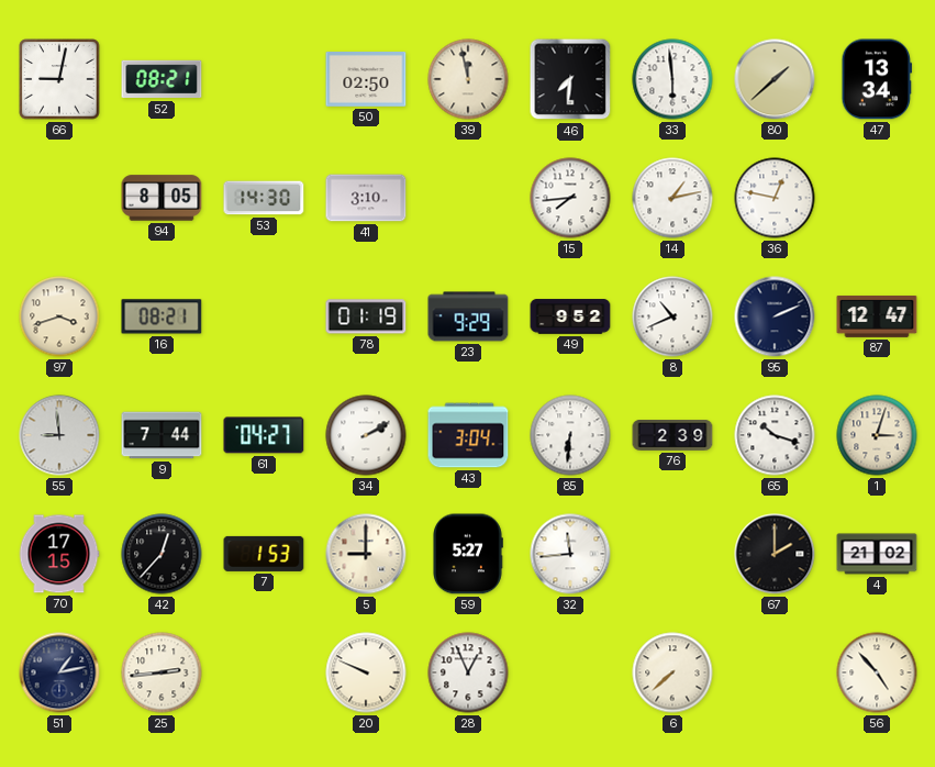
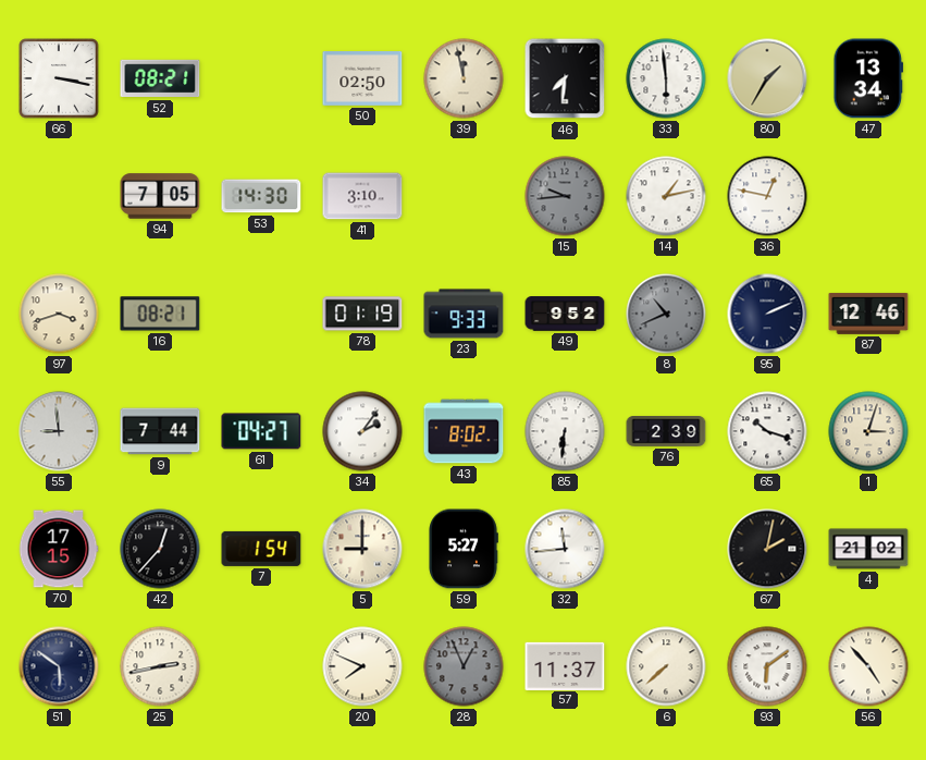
66: 9:02 -> 3:17
80: 1:38 -> 1:35
94: 8:05 -> 7:05
15: 7:44 -> 9:44
15 dial: white -> grey
23: 9:29 -> 9:33
8 dial: white -> grey
87: 12:47 -> 12:46
34: 2:10 -> 2:06
43: 3:04 -> 8:02
7: 1:53 -> 1:54
67: 2:00 -> 2:02
51: 1:13 -> 5:51
25: 2:44 -> 2:43
20: 9:49 -> 7:49
28 dial: white -> grey
57: none -> 11:37
93: none -> 6:09
